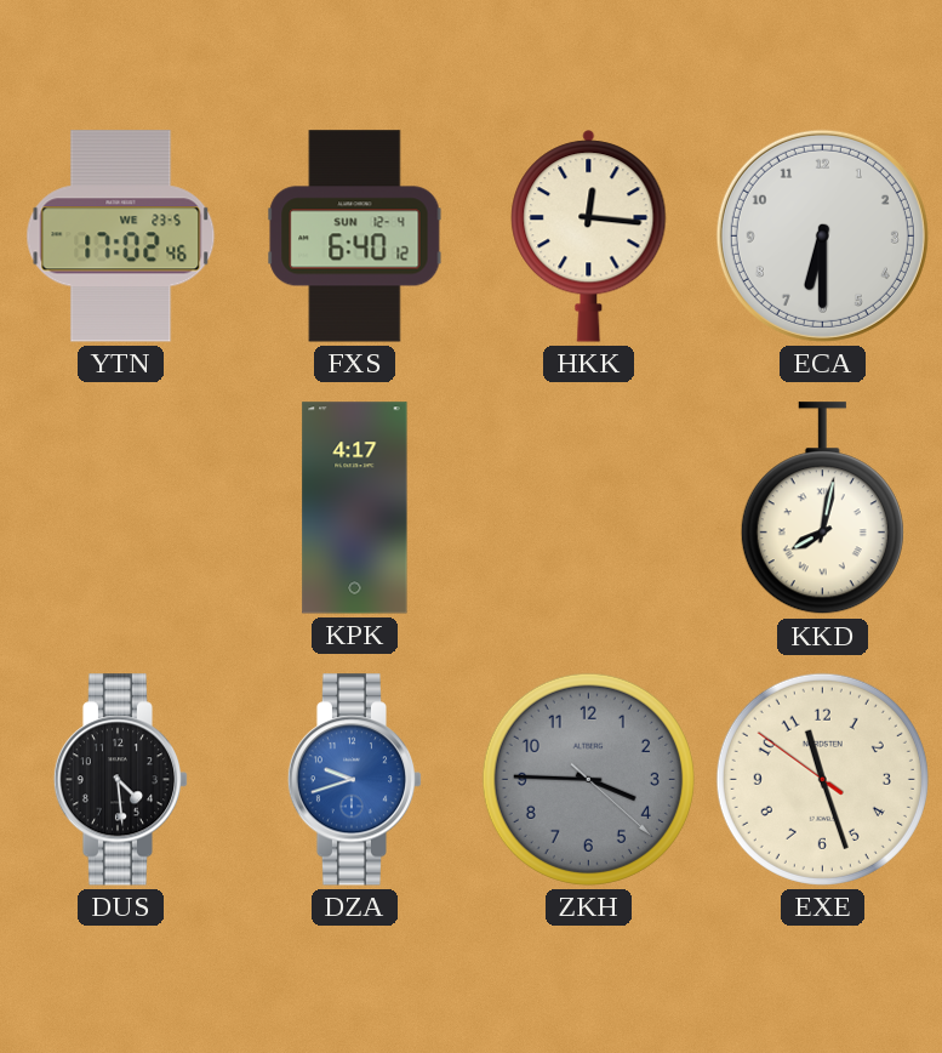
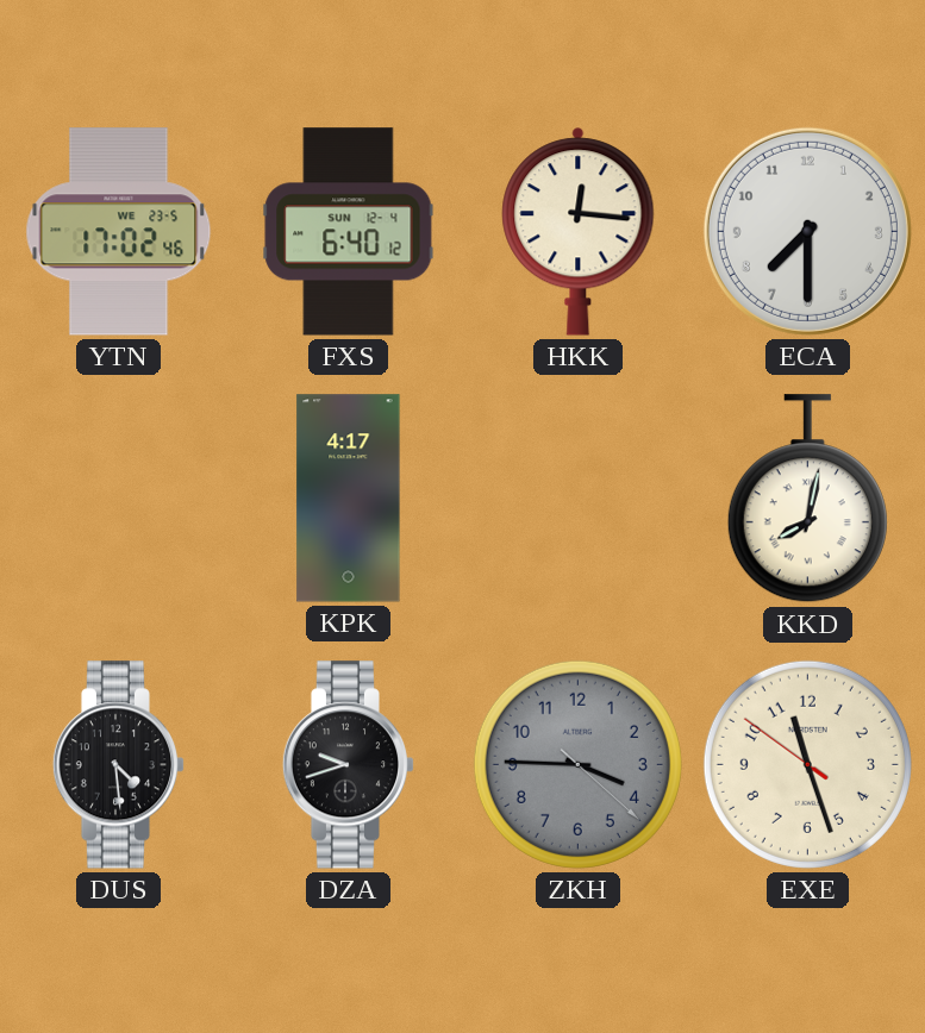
ECA: 6:30 -> 7:30
DZA dial: blue -> black
